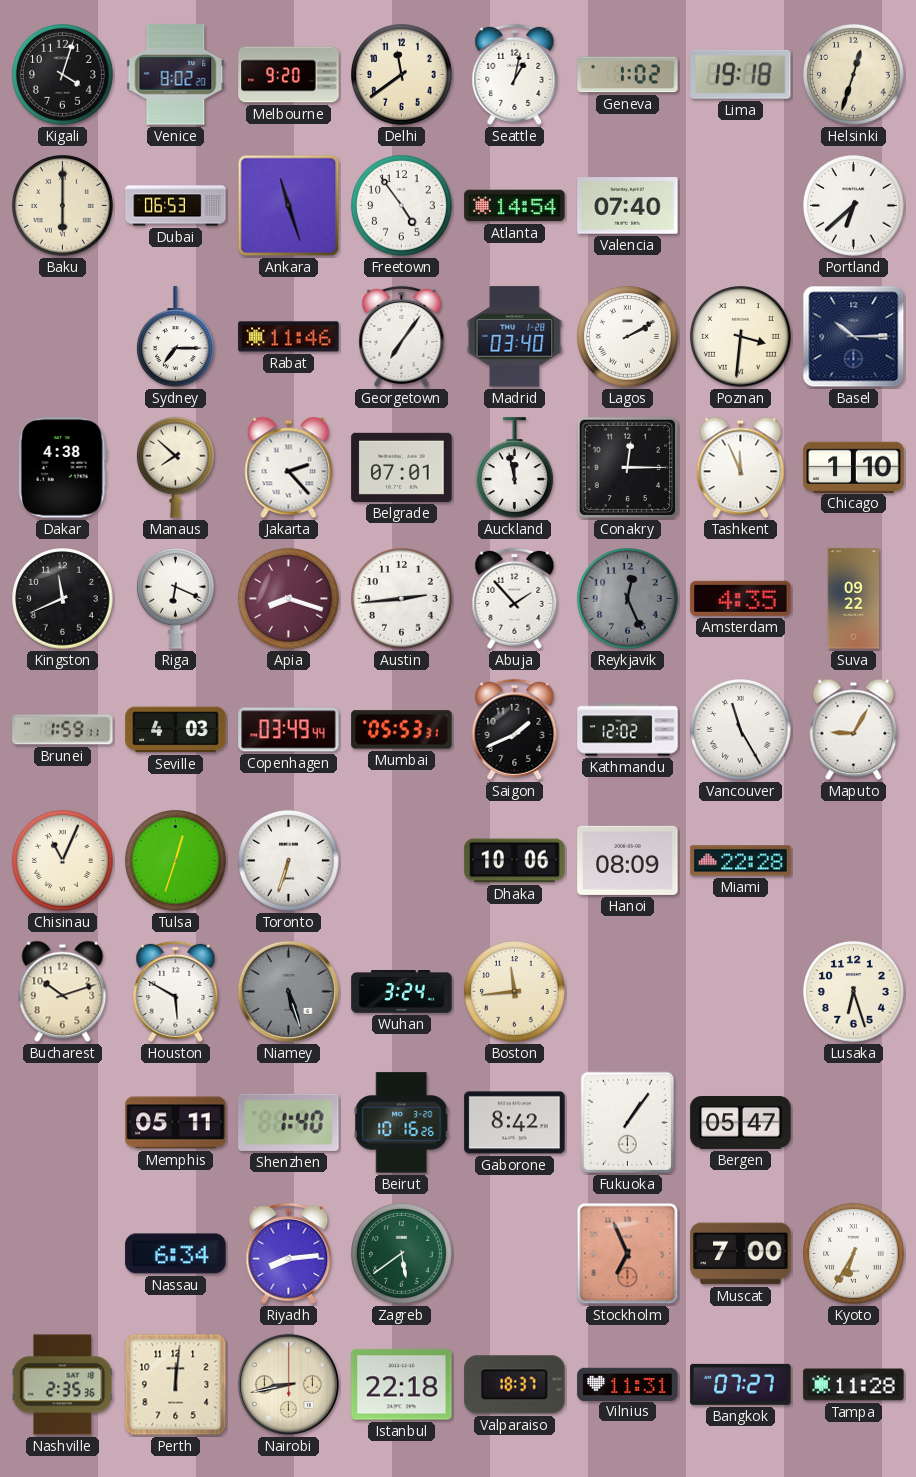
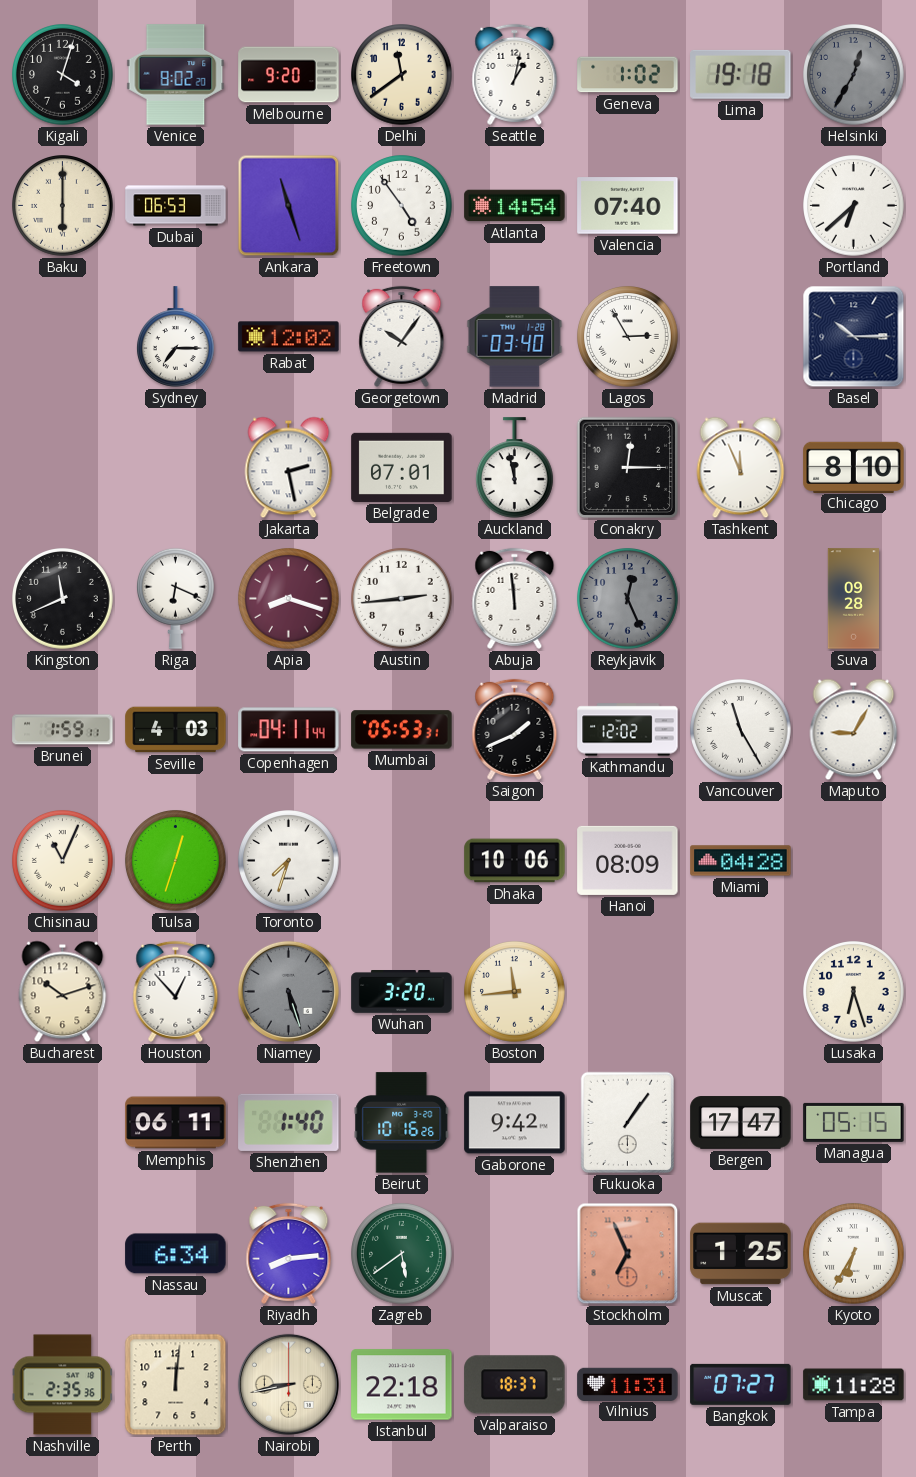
Helsinki: 12:33 -> 12:35
Helsinki dial: cream -> grey
Rabat: 11:46 -> 12:02
Georgetown: 7:06 -> 10:06
Lagos: 2:10 -> 2:55
Poznan: 3:31 -> none
Dakar: 4:38 -> none
Manaus: 7:52 -> none
Jakarta: 2:23 -> 2:28
Chicago: 1:10 -> 8:10
Abuja: 1:53 -> 11:59
Amsterdam: 4:35 -> none
Suva: 09:22 -> 09:28
Copenhagen: 03:49 -> 04:11
Toronto: 6:33 -> 7:33
Miami: 22:28 -> 04:28
Houston: 5:50 -> 12:53
Wuhan: 3:24 -> 3:20
Memphis: 05:11 -> 06:11
Gaborone: 8:42 -> 9:42
Bergen: 05:47 -> 17:47
Managua: none -> 05:15
Muscat: 7:00 -> 1:25
